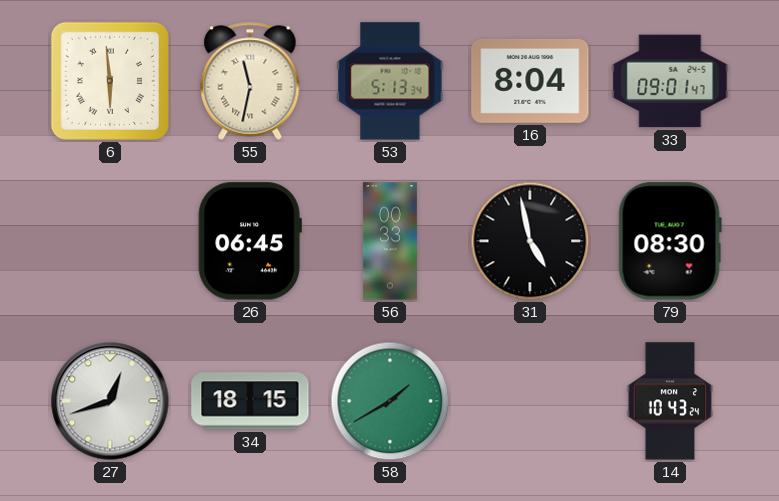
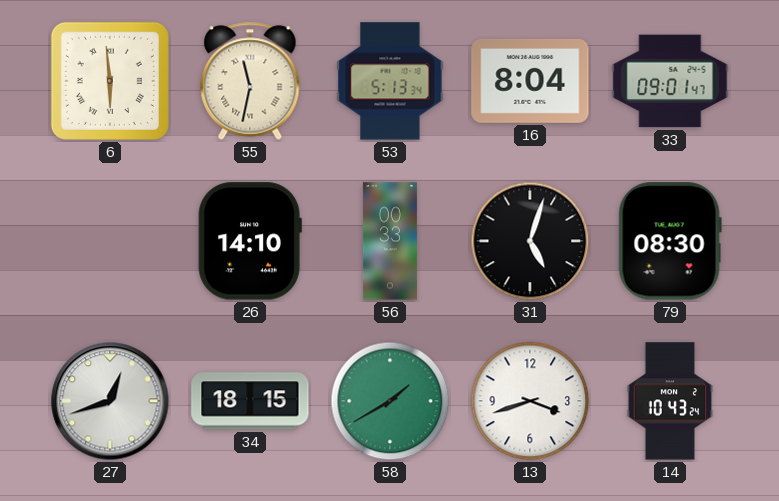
26: 06:45 -> 14:10
31: 4:58 -> 5:03
13: none -> 3:42
